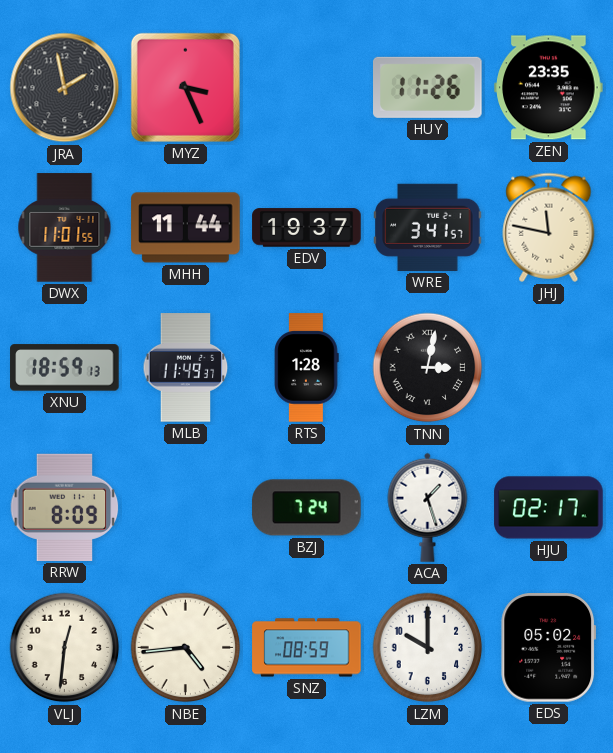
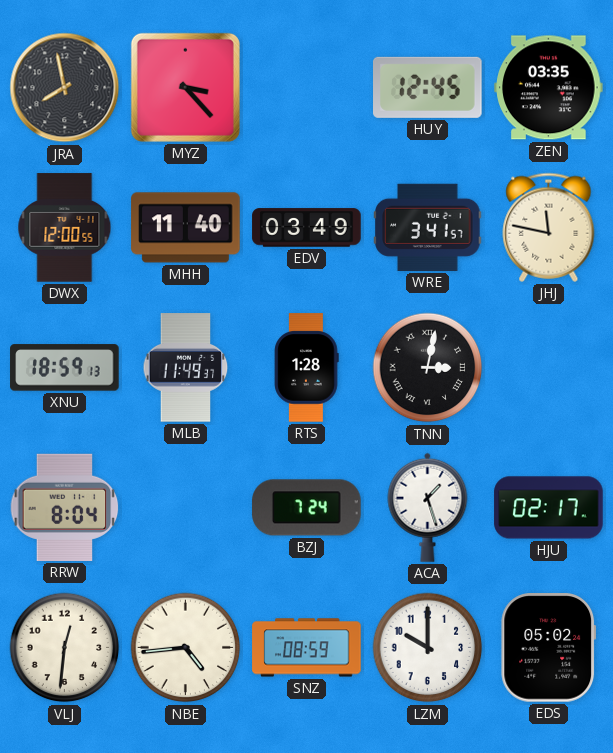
JRA: 1:58 -> 7:58
MYZ: 3:26 -> 3:23
HUY: 11:26 -> 12:45
ZEN: 23:35 -> 03:35
DWX: 11:01 -> 12:00
MHH: 11:44 -> 11:40
EDV: 19:37 -> 03:49
RRW: 8:09 -> 8:04
